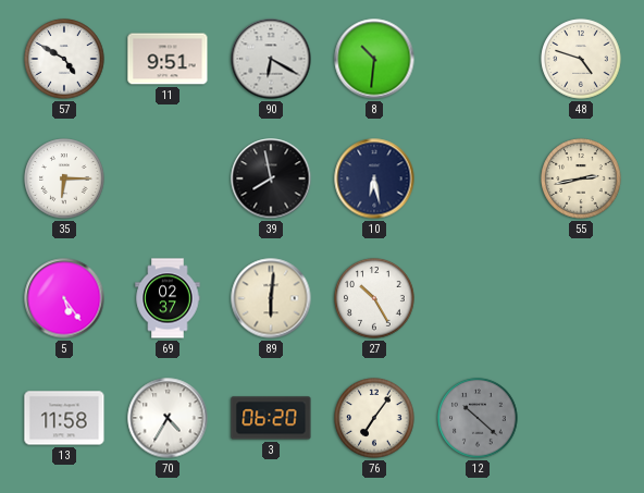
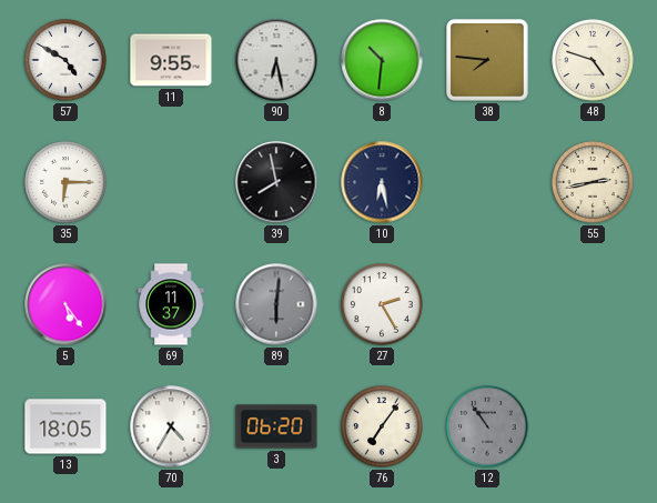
11: 9:51 -> 9:55
90: 6:20 -> 6:28
38: none -> 7:46
69: 02:37 -> 11:37
89 dial: cream -> grey
27: 10:25 -> 2:25
13: 11:58 -> 18:05
12: 10:22 -> 10:54
